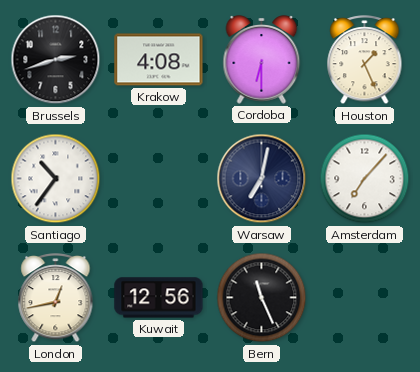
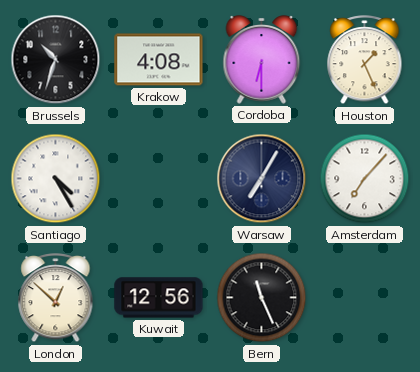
Brussels: 2:42 -> 10:33
Santiago: 10:36 -> 4:25
Warsaw: 7:02 -> 7:05
London: 12:43 -> 12:52
